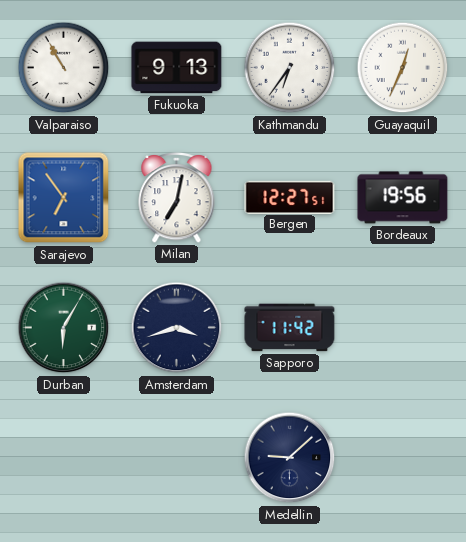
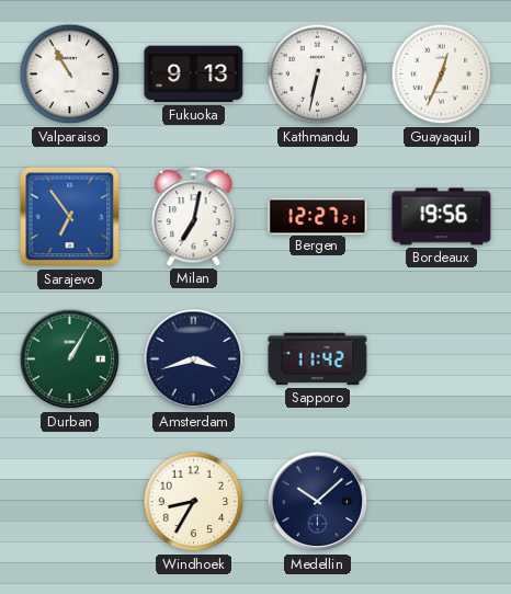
Kathmandu: 6:36 -> 6:32
Bergen: 12:27:51 -> 12:27:21
Durban: 6:05 -> 1:05
Windhoek: none -> 8:35
Medellin: 9:08 -> 10:08
